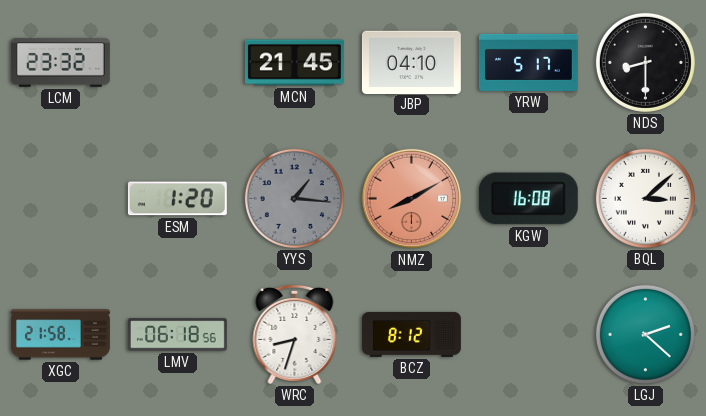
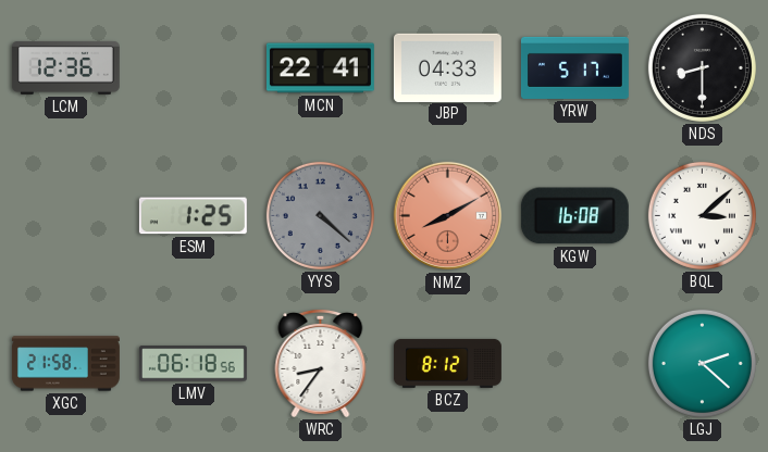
LCM: 23:32 -> 12:36
MCN: 21:45 -> 22:41
JBP: 04:10 -> 04:33
ESM: 1:20 -> 1:25
YYS: 1:16 -> 4:22
WRC: 8:33 -> 8:36
